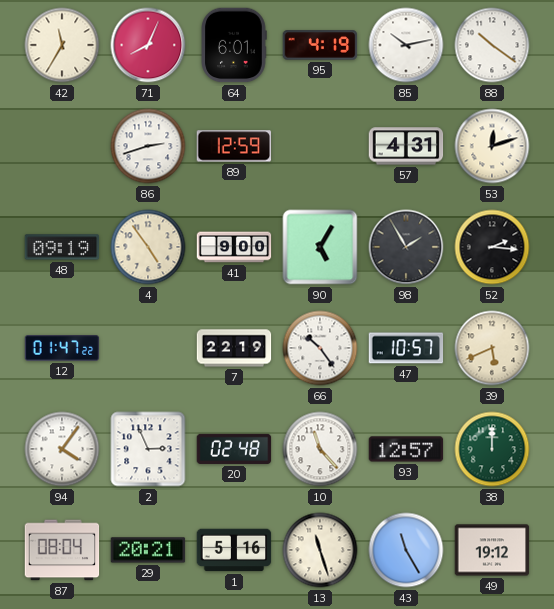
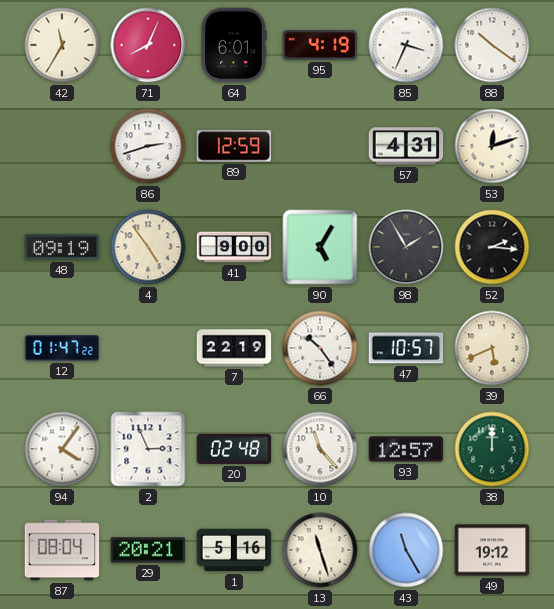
85: 10:13 -> 3:34
